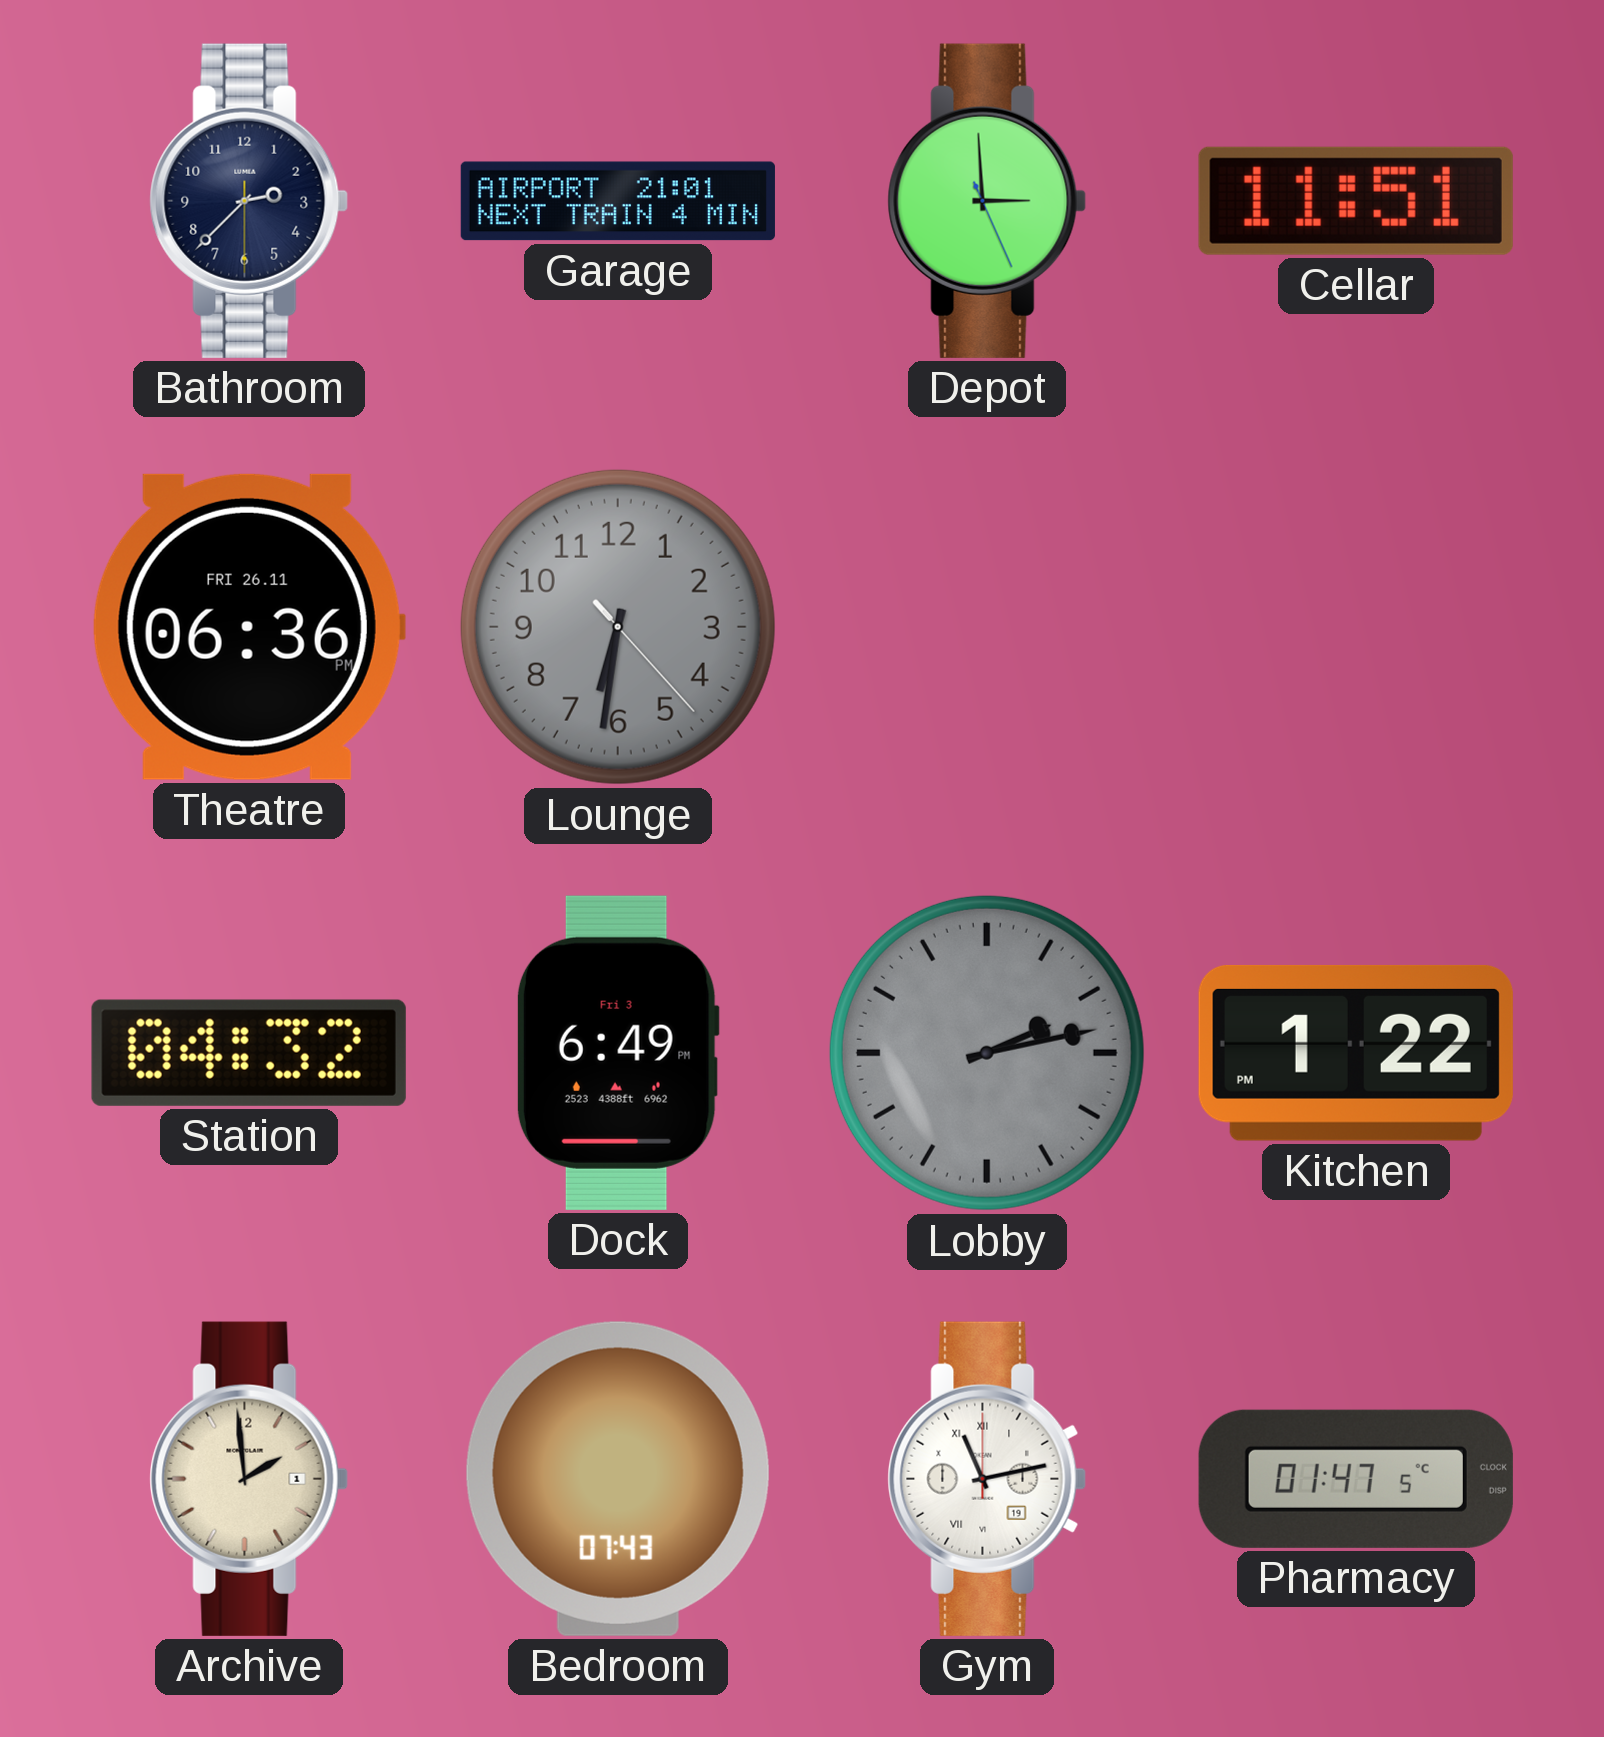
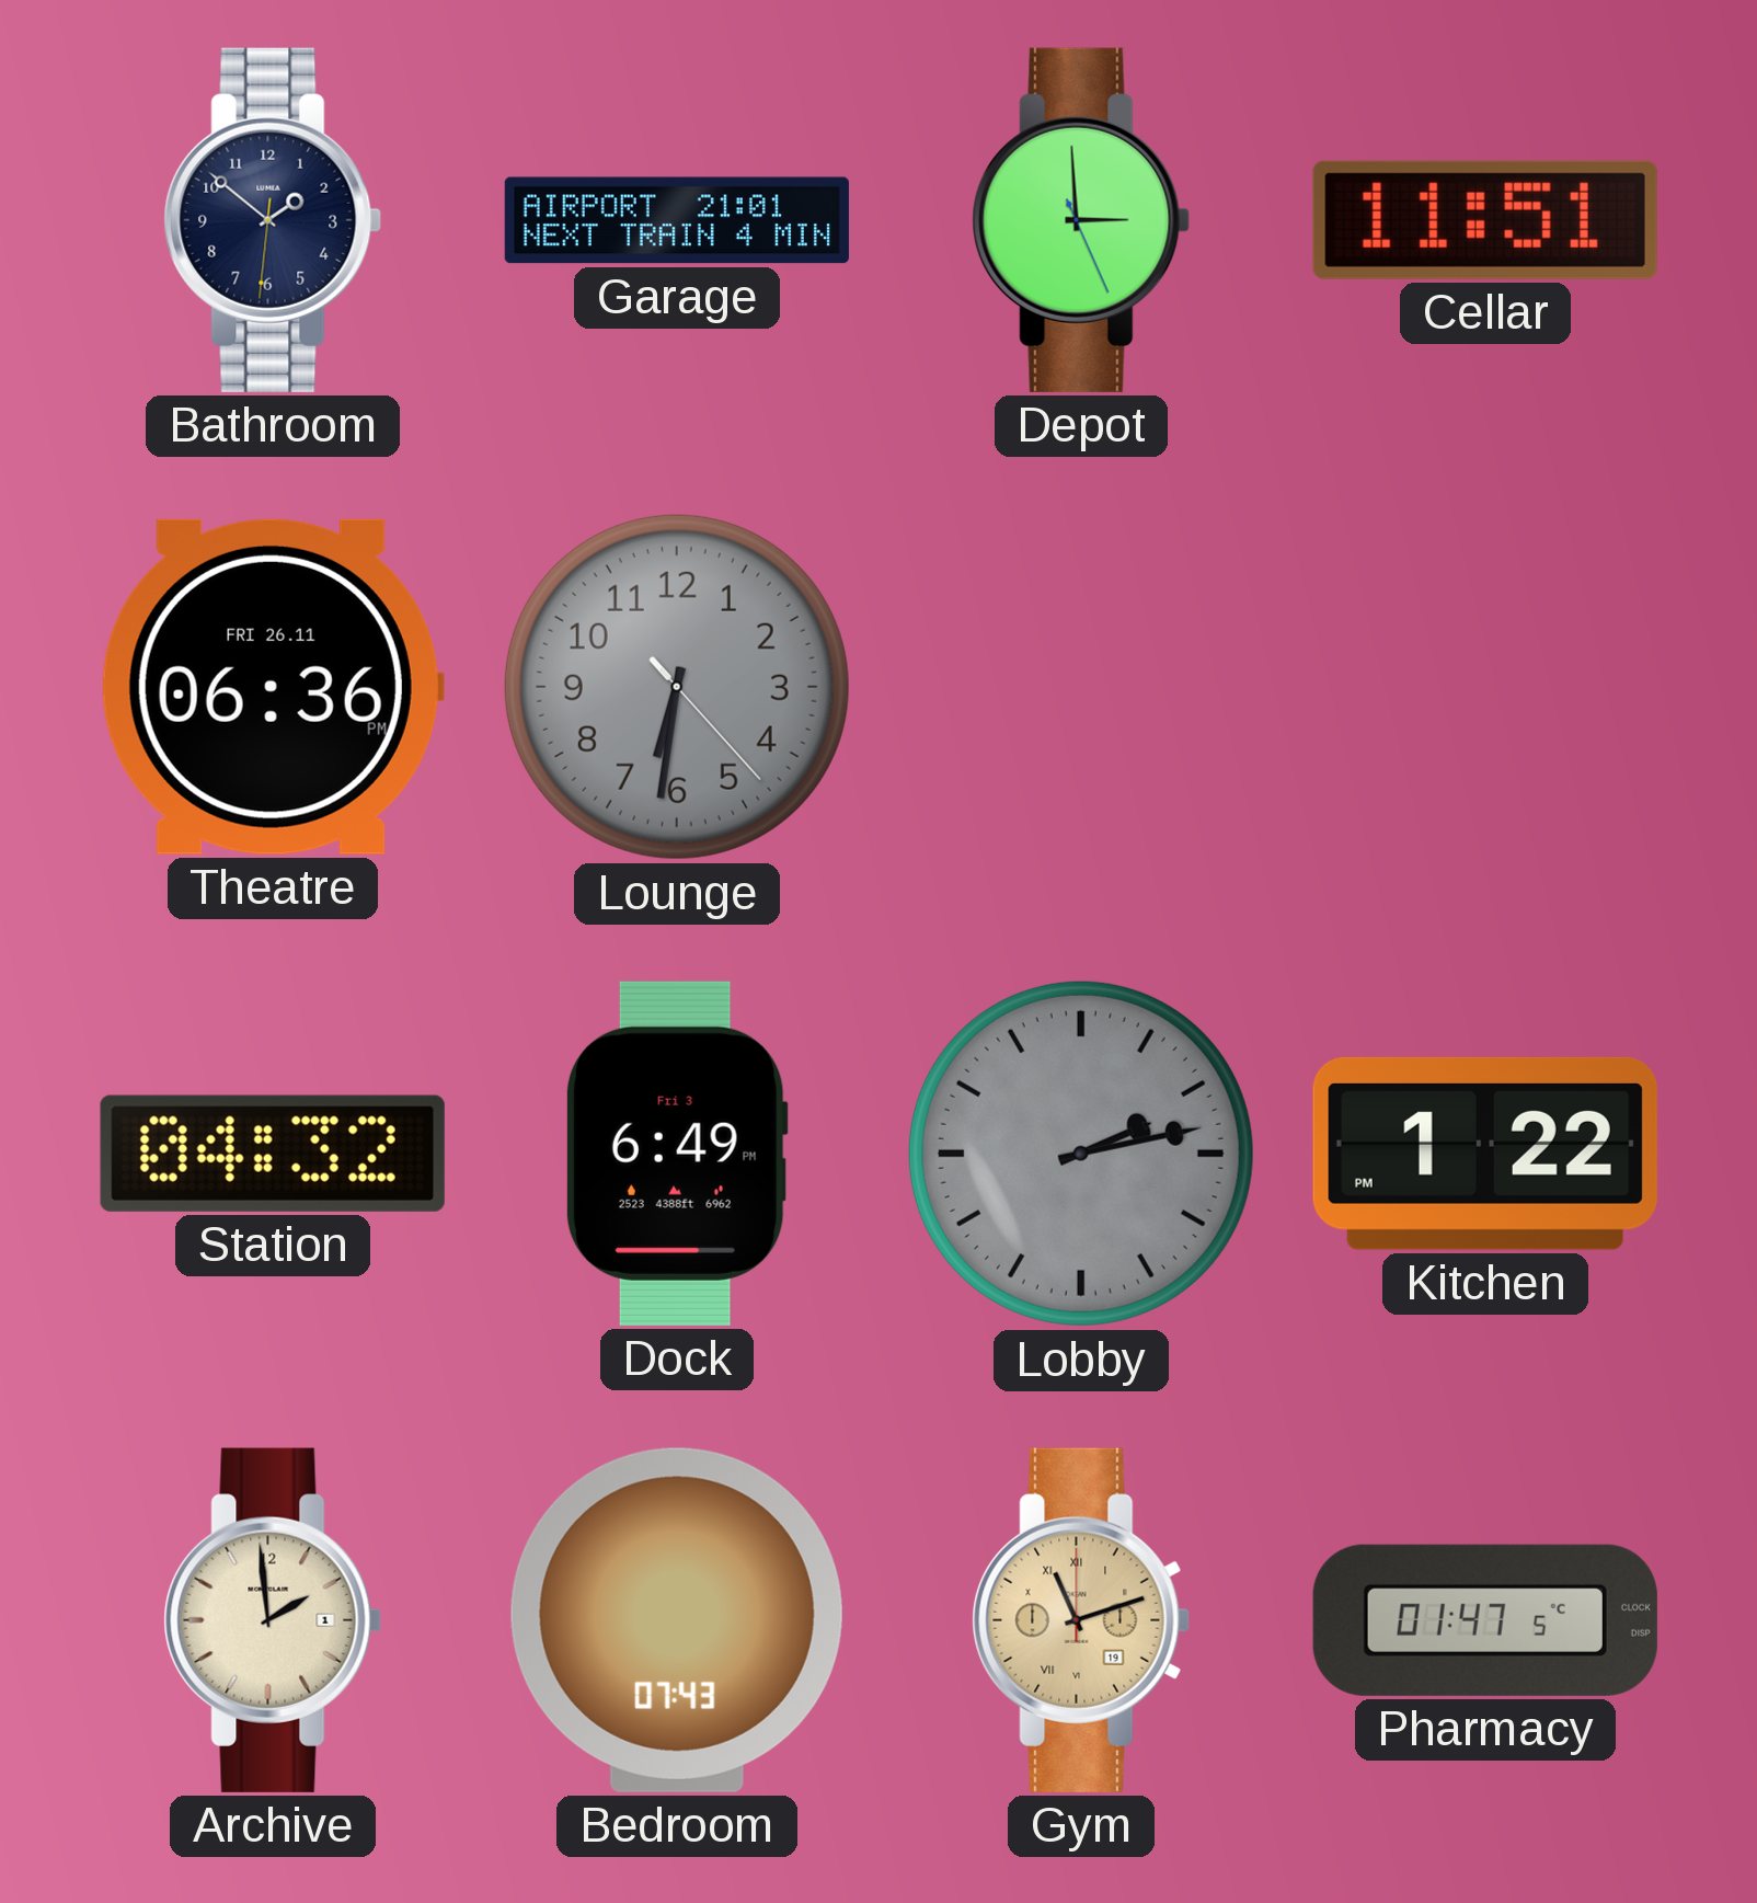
Bathroom: 2:37 -> 1:51
Gym: 11:13 -> 11:12
Gym dial: white -> champagne
